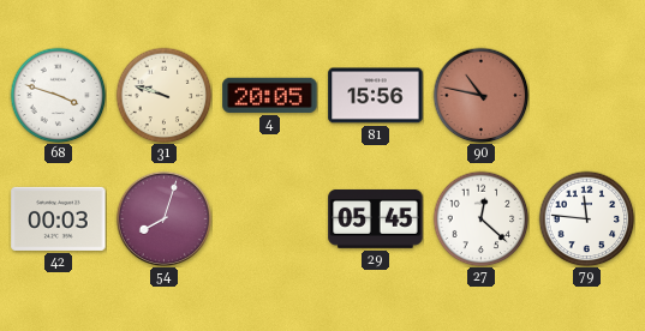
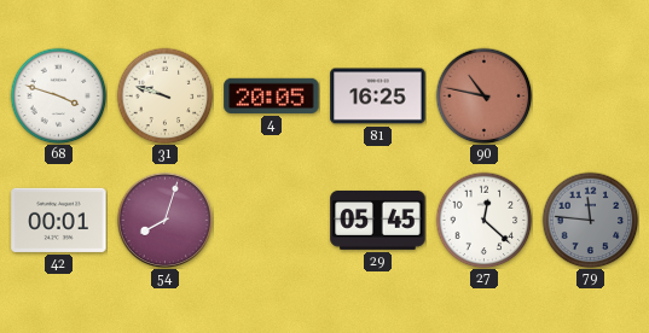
81: 15:56 -> 16:25
42: 00:03 -> 00:01
79 dial: white -> grey
